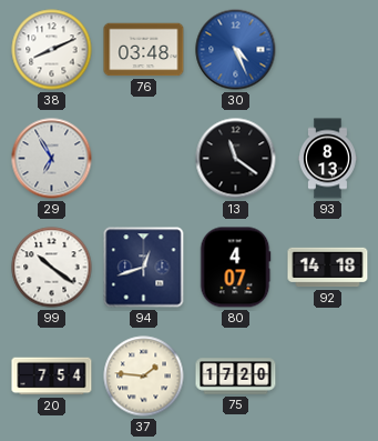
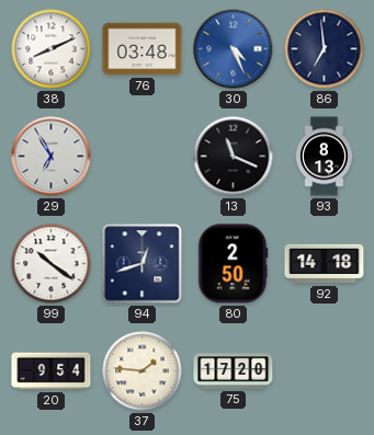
86: none -> 6:59
13: 11:21 -> 11:19
80: 4:07 -> 2:50
20: 7:54 -> 9:54
